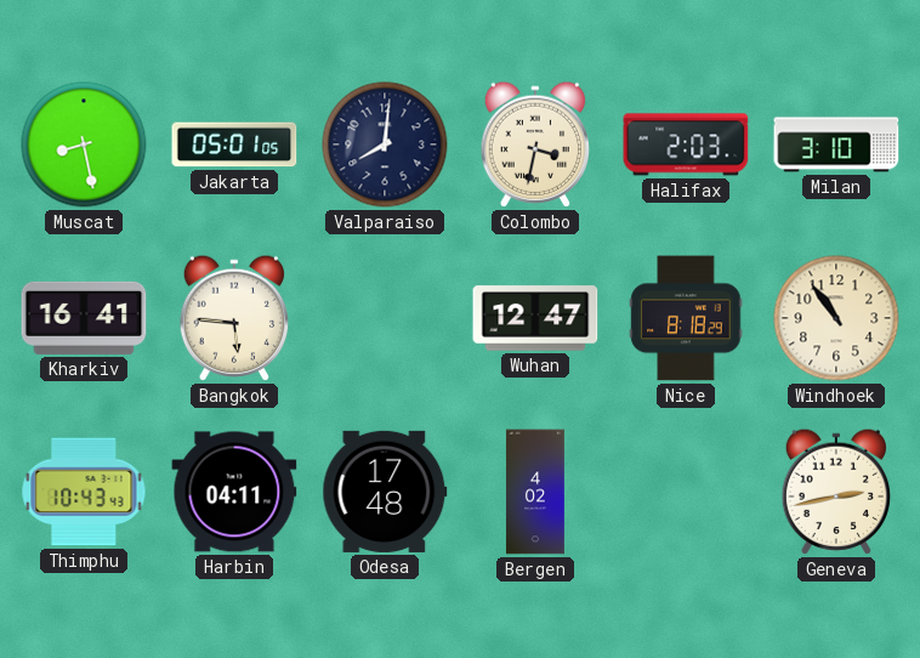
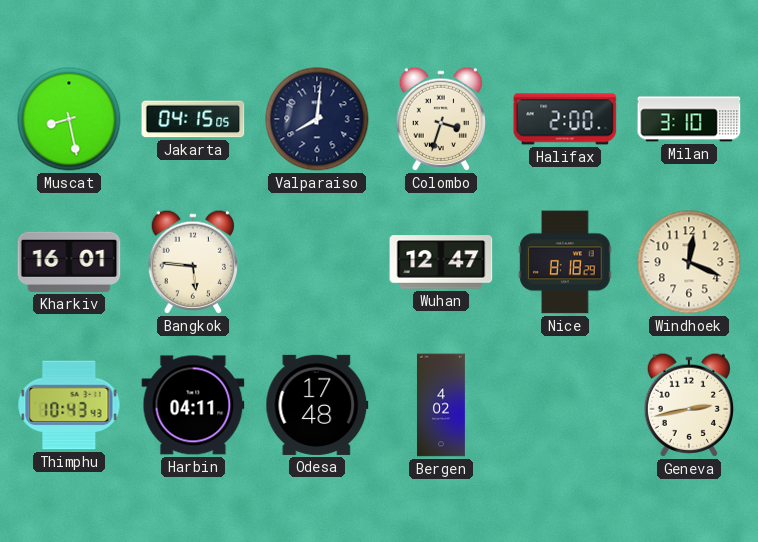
Jakarta: 05:01 -> 04:15
Colombo: 3:32 -> 3:33
Halifax: 2:03 -> 2:00
Kharkiv: 16:41 -> 16:01
Windhoek: 10:54 -> 12:19
